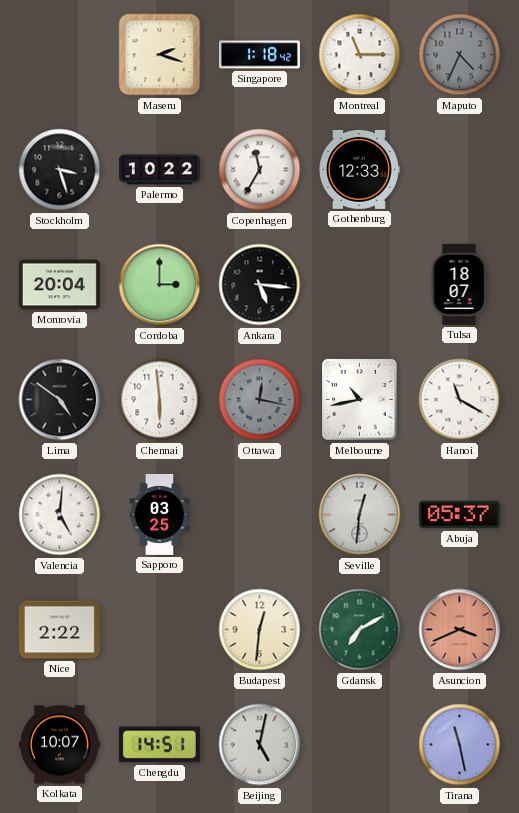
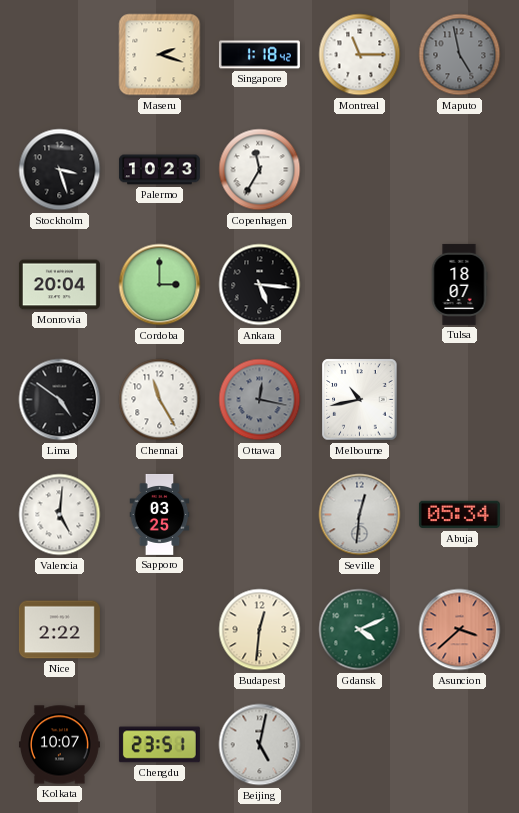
Maputo: 4:34 -> 4:58
Palermo: 10:22 -> 10:23
Gothenburg: 12:33 -> none
Chennai: 5:59 -> 11:25
Hanoi: 11:20 -> none
Abuja: 05:37 -> 05:34
Gdansk: 7:10 -> 4:11
Asuncion: 3:41 -> 3:38
Chengdu: 14:51 -> 23:51
Tirana: 11:28 -> none
